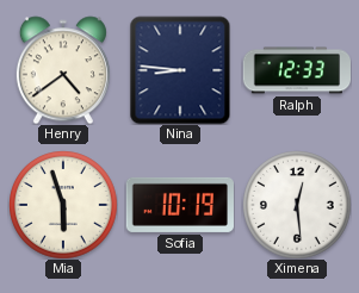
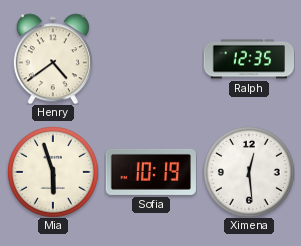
Nina: 8:46 -> none
Ralph: 12:33 -> 12:35
